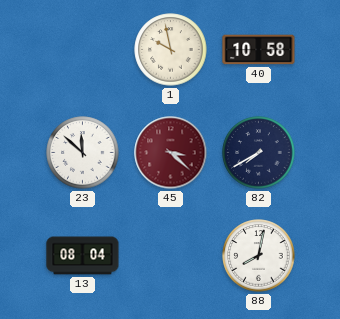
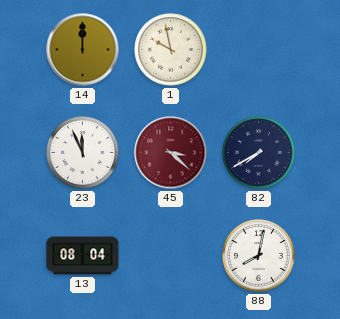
14: none -> 12:00
40: 10:58 -> none
23: 11:52 -> 11:56
